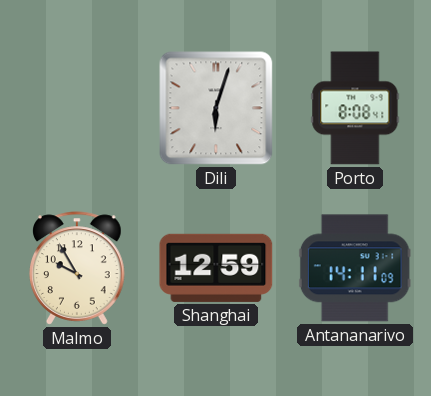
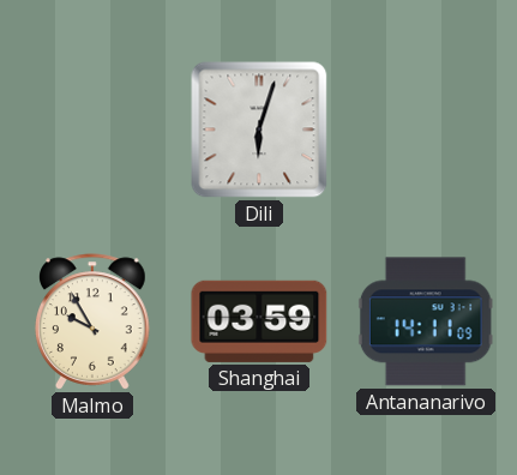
Porto: 8:08 -> none
Shanghai: 12:59 -> 03:59
